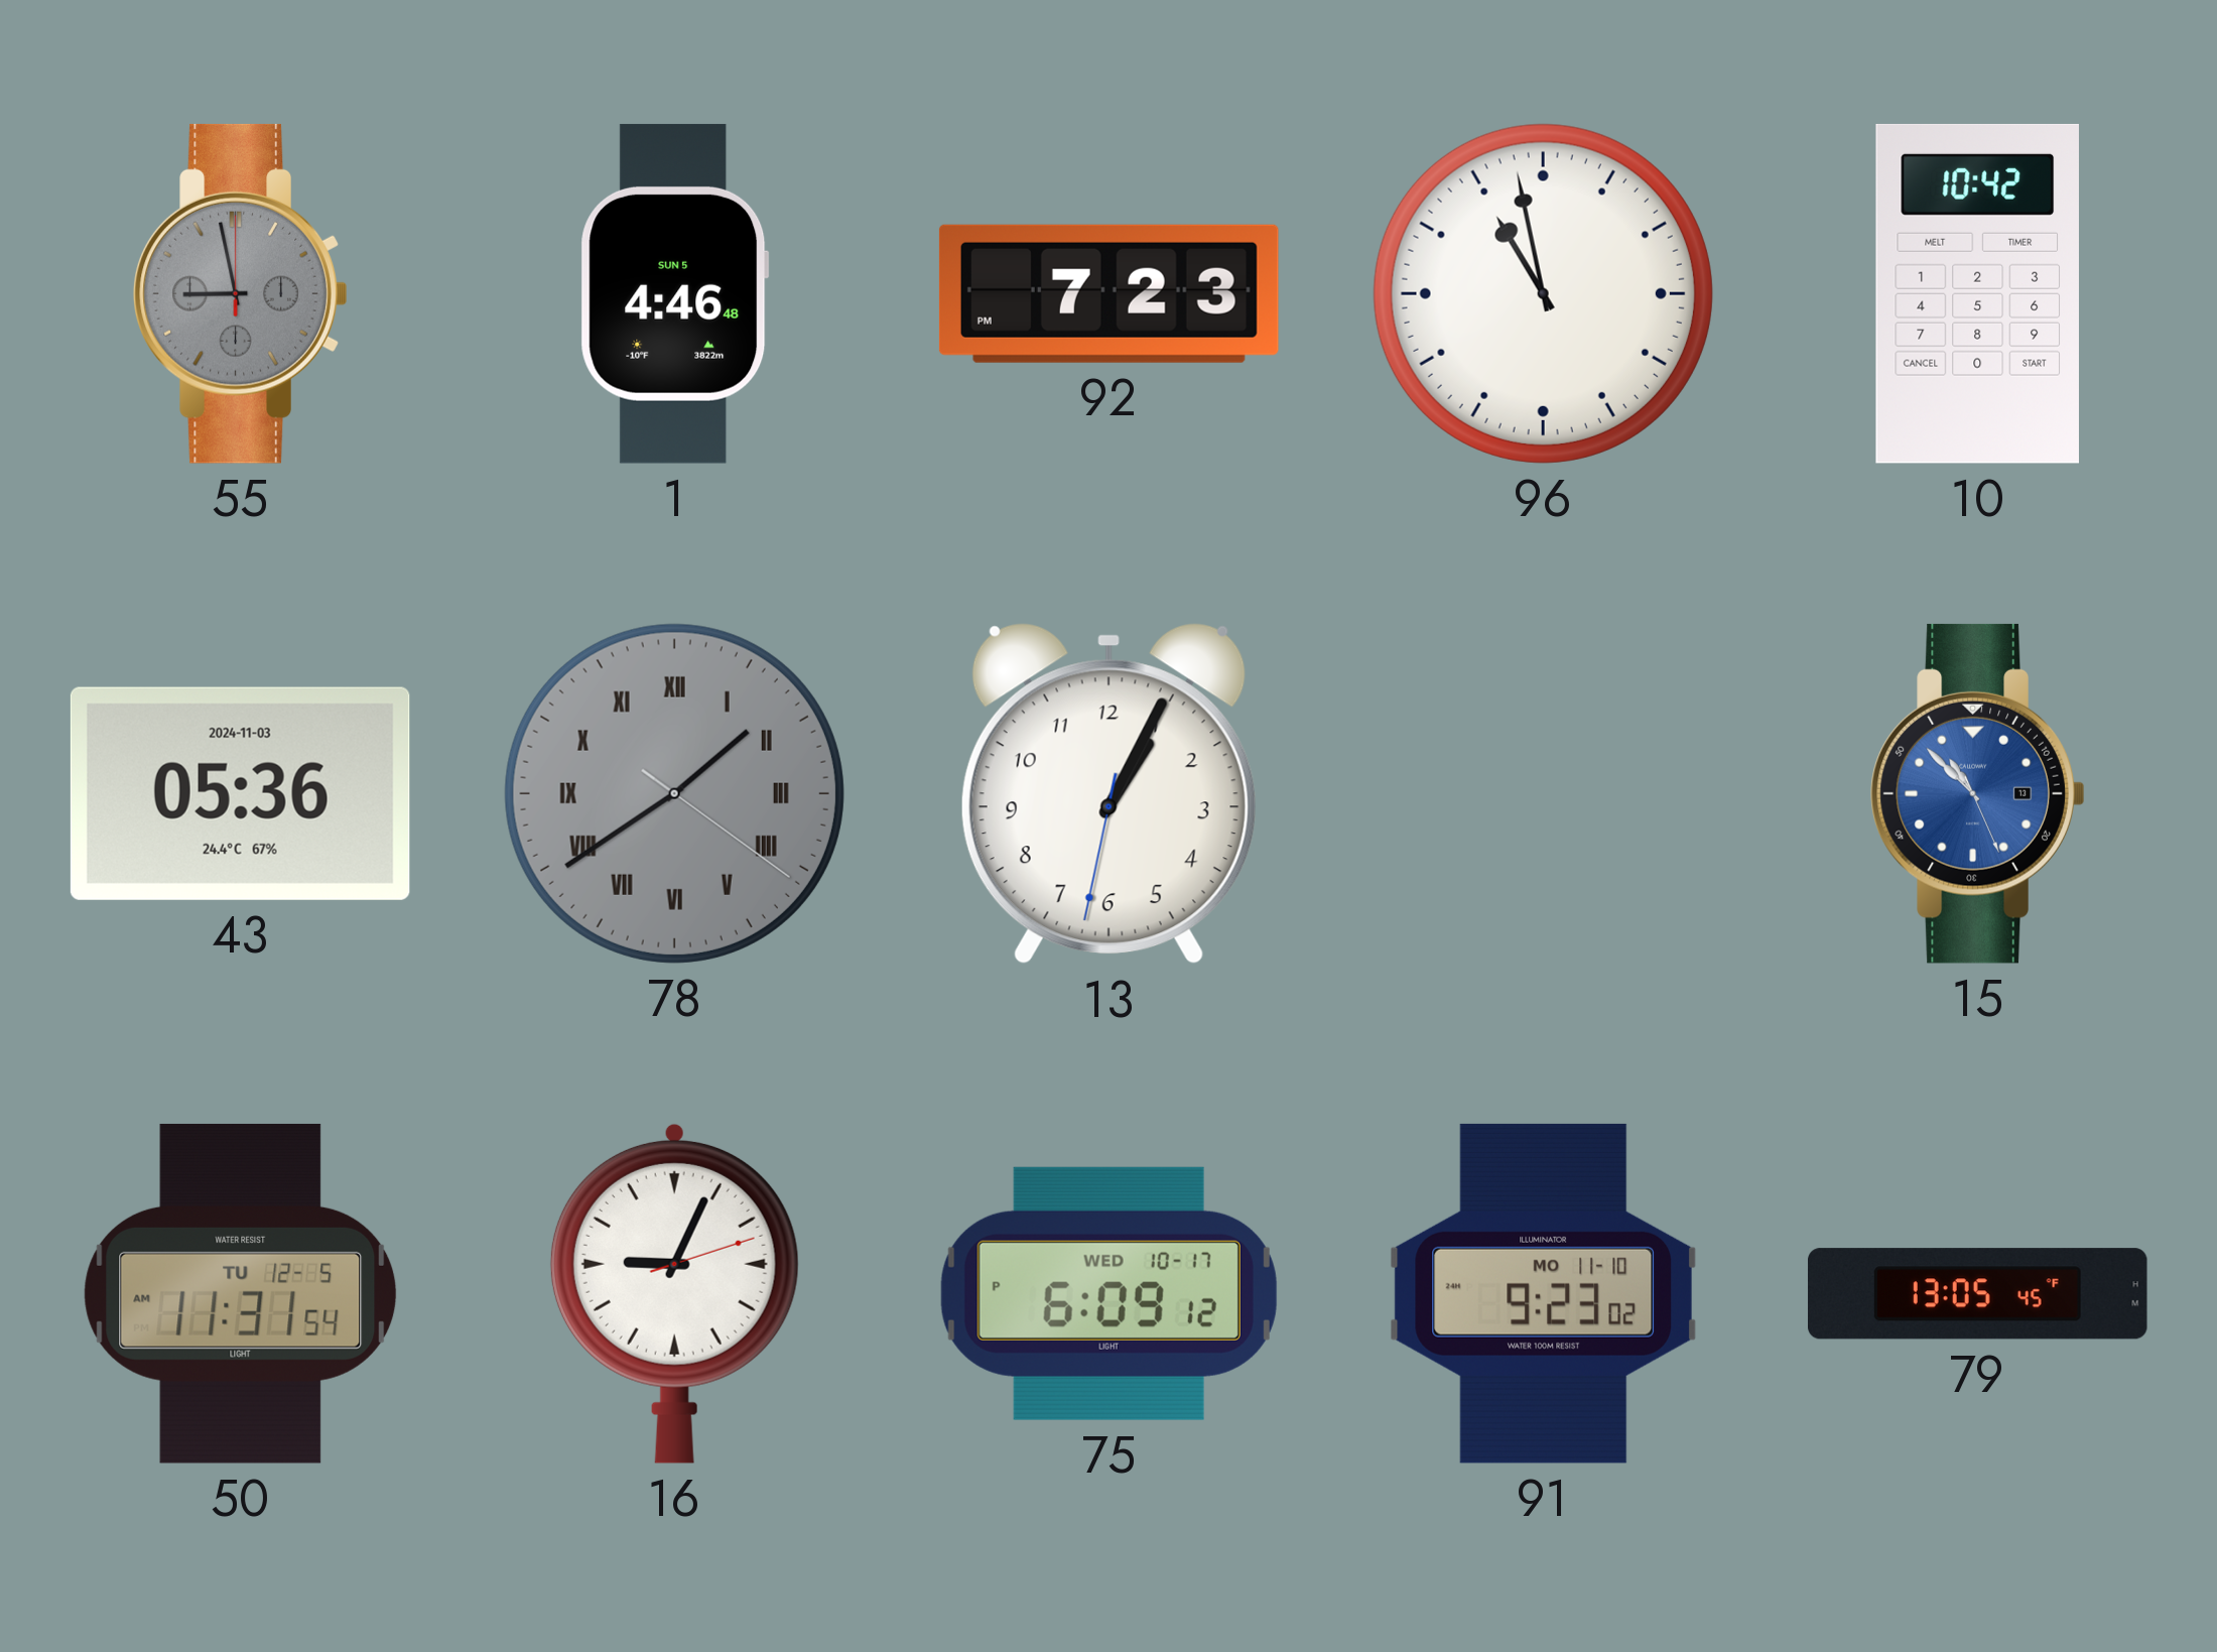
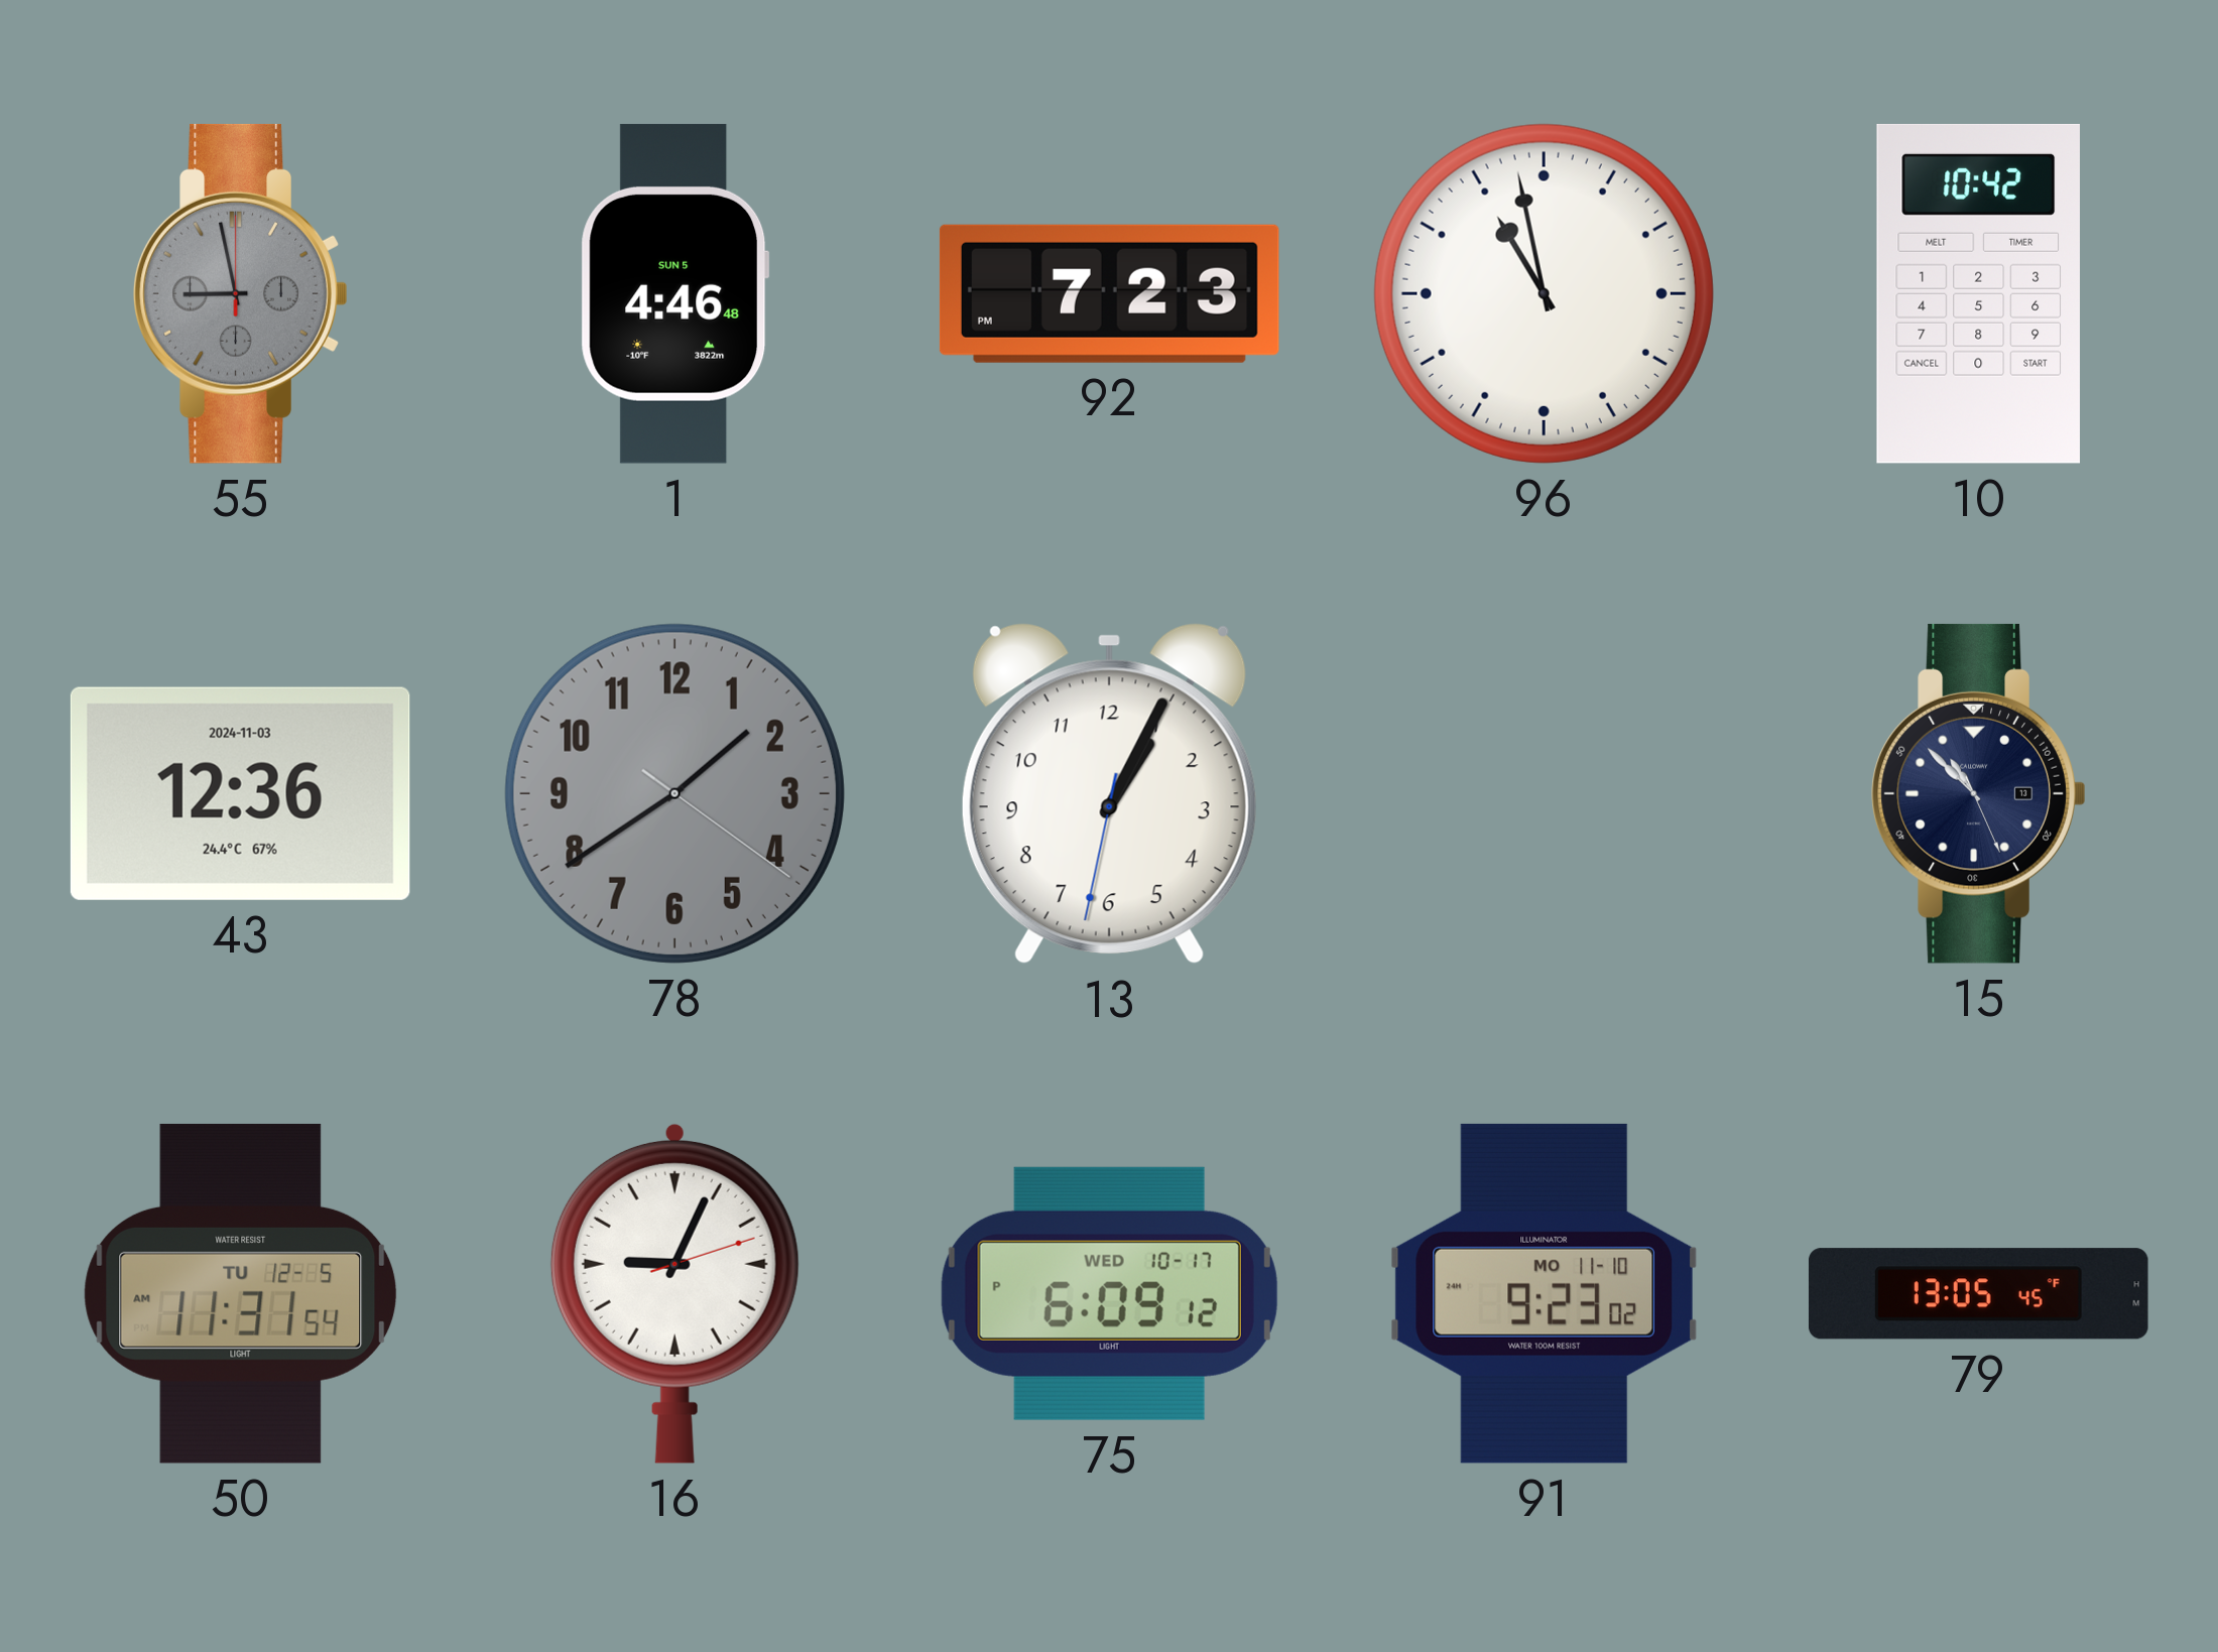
43: 05:36 -> 12:36
78 numerals: Roman -> Arabic
15 dial: blue -> navy
